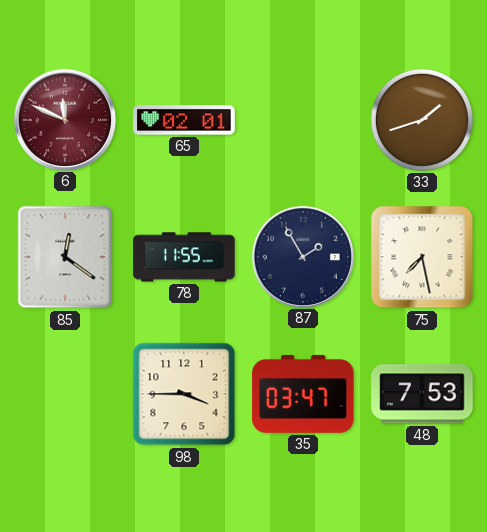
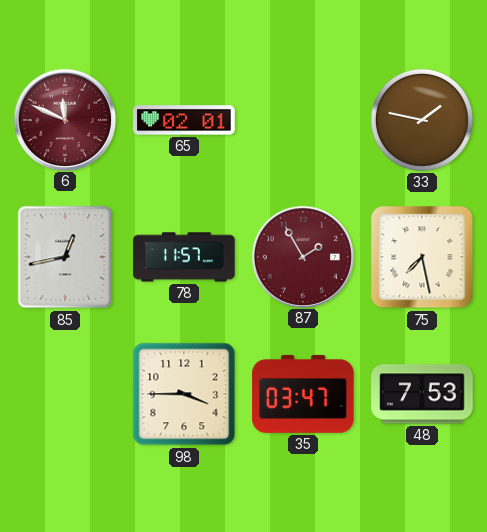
33: 1:42 -> 1:47
85: 12:21 -> 12:43
78: 11:55 -> 11:57
87 dial: navy -> burgundy
